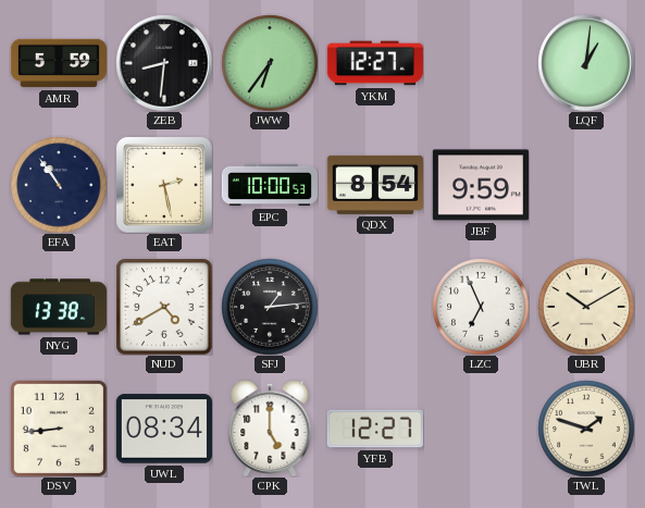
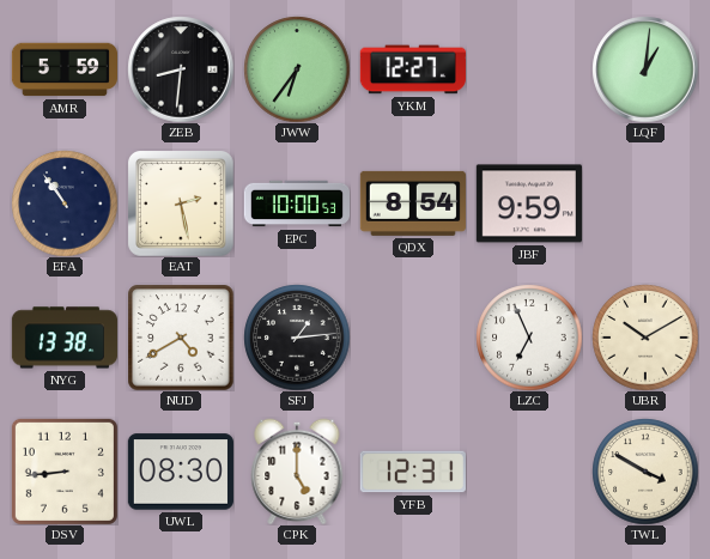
UWL: 08:34 -> 08:30
YFB: 12:27 -> 12:31
TWL: 1:48 -> 3:50
